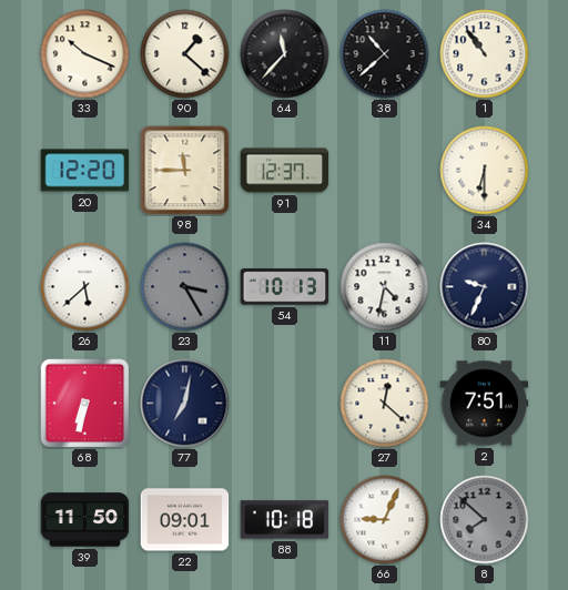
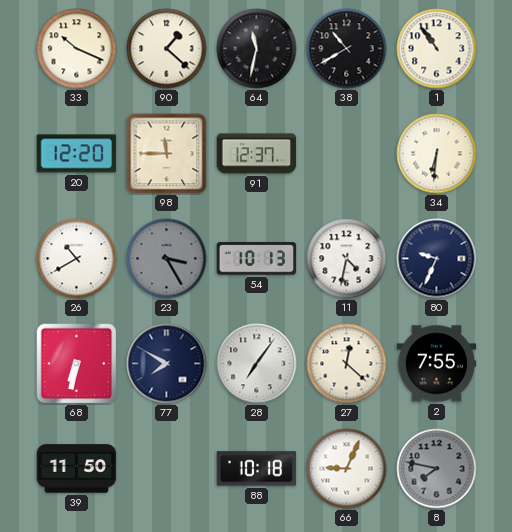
64: 11:37 -> 11:32
38: 10:38 -> 10:40
34: 6:30 -> 6:31
26: 5:38 -> 10:40
77: 7:02 -> 7:50
28: none -> 7:06
2: 7:51 -> 7:55
22: 09:01 -> none
8: 7:52 -> 7:47
